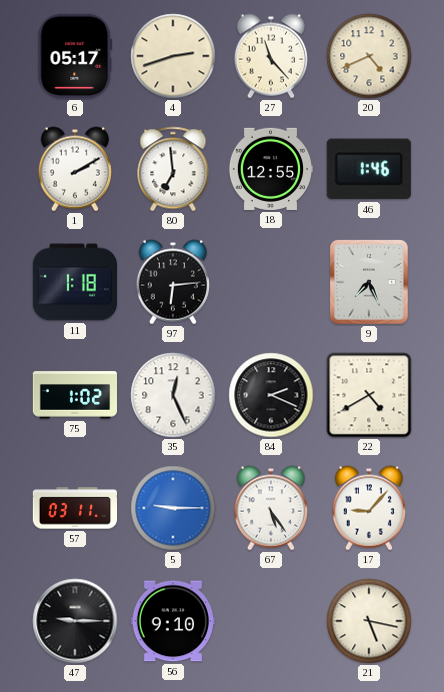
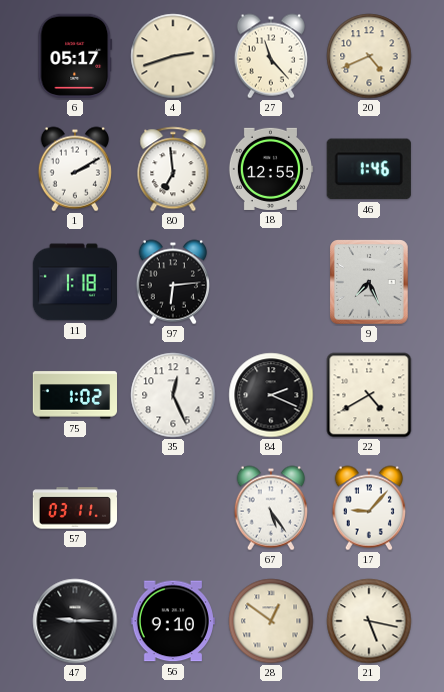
5: 9:15 -> none
28: none -> 12:51
